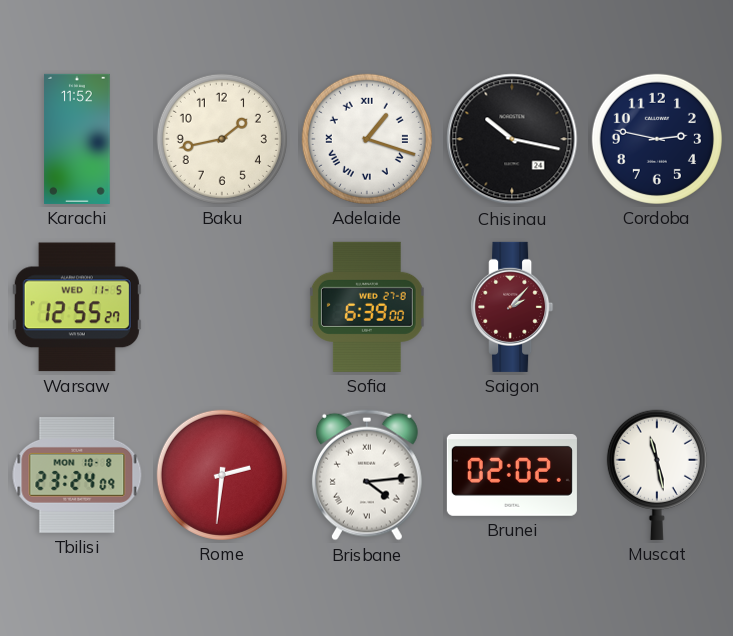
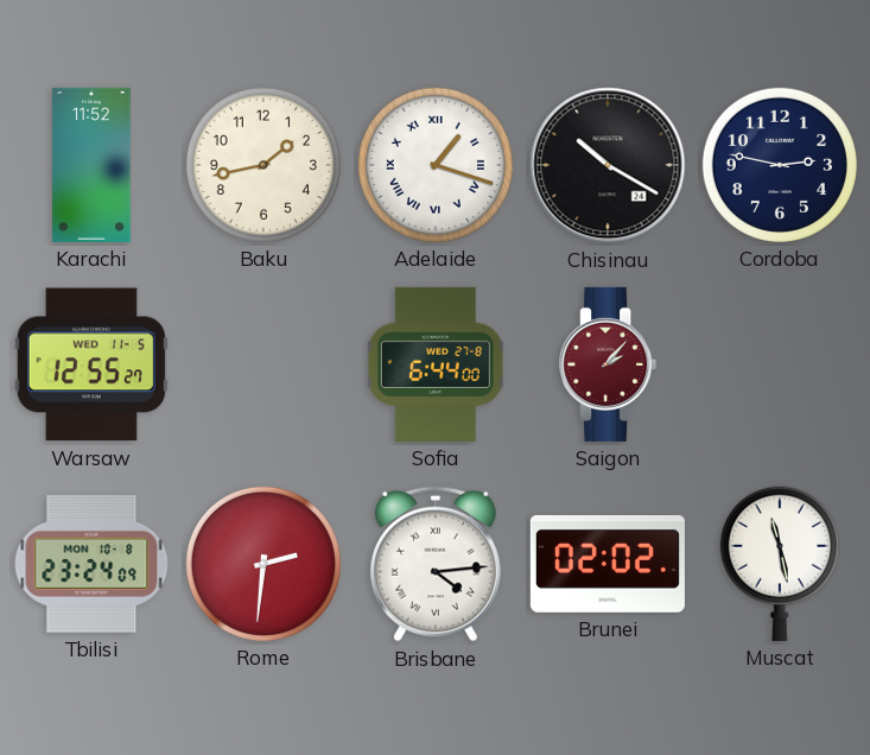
Chisinau: 10:17 -> 10:20
Sofia: 6:39 -> 6:44
